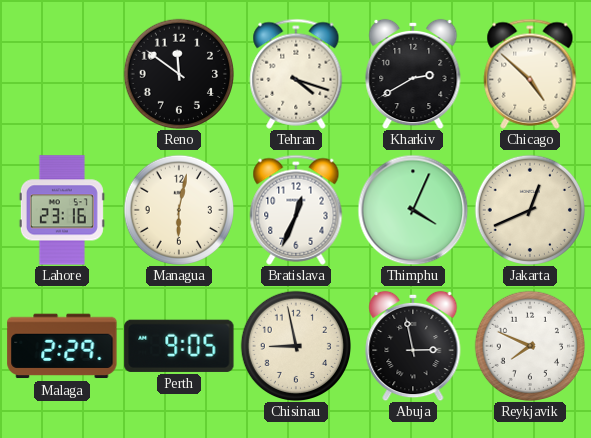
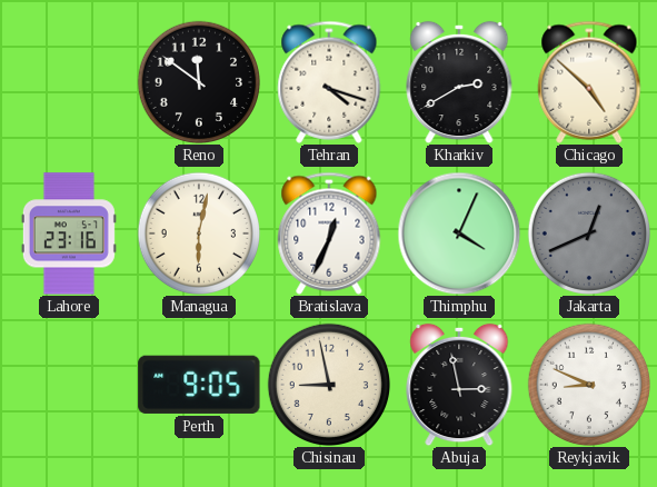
Jakarta dial: cream -> grey
Malaga: 2:29 -> none
Reykjavik: 7:49 -> 8:49
